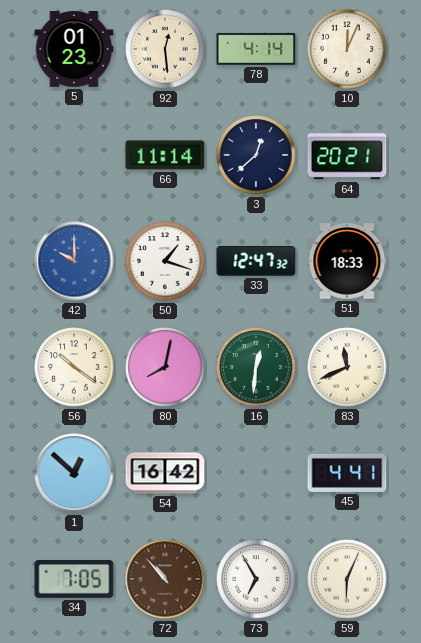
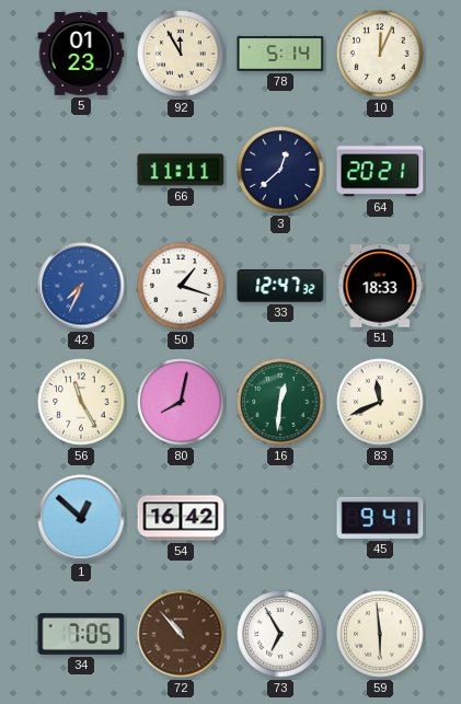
92: 12:29 -> 11:55
78: 4:14 -> 5:14
66: 11:14 -> 11:11
42: 10:00 -> 7:34
56: 10:21 -> 11:25
45: 4:41 -> 9:41
59: 6:04 -> 5:59
